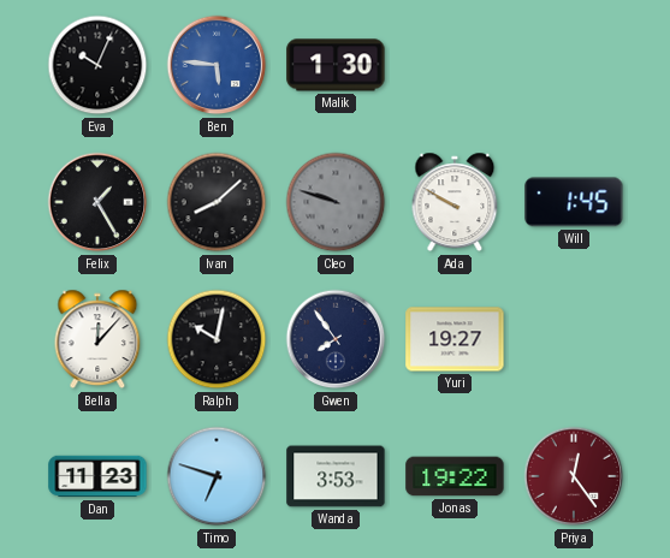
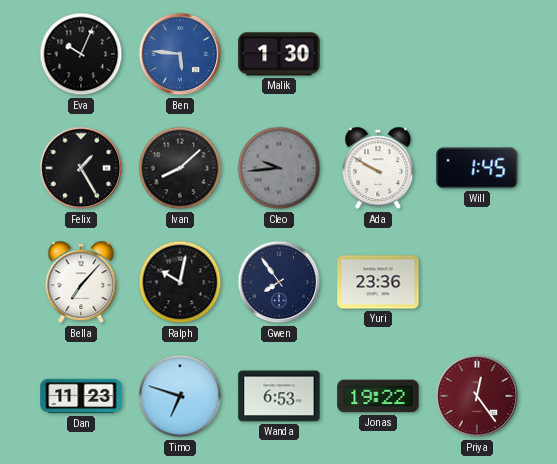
Cleo: 9:48 -> 9:44
Bella: 12:07 -> 7:07
Yuri: 19:27 -> 23:36
Wanda: 3:53 -> 6:53
